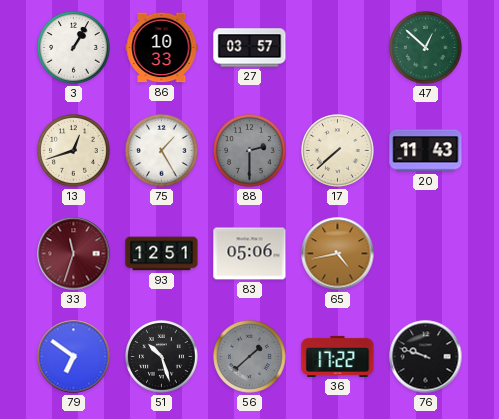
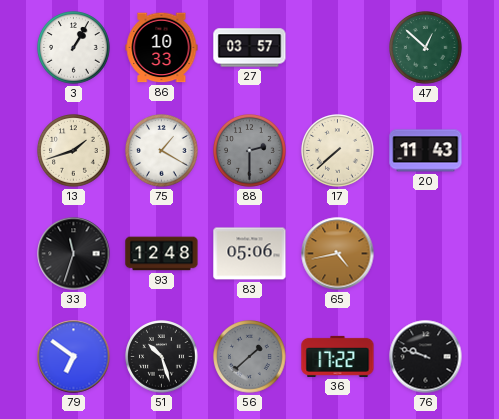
13: 12:42 -> 1:42
75: 1:25 -> 1:20
33 dial: burgundy -> black
93: 12:51 -> 12:48
